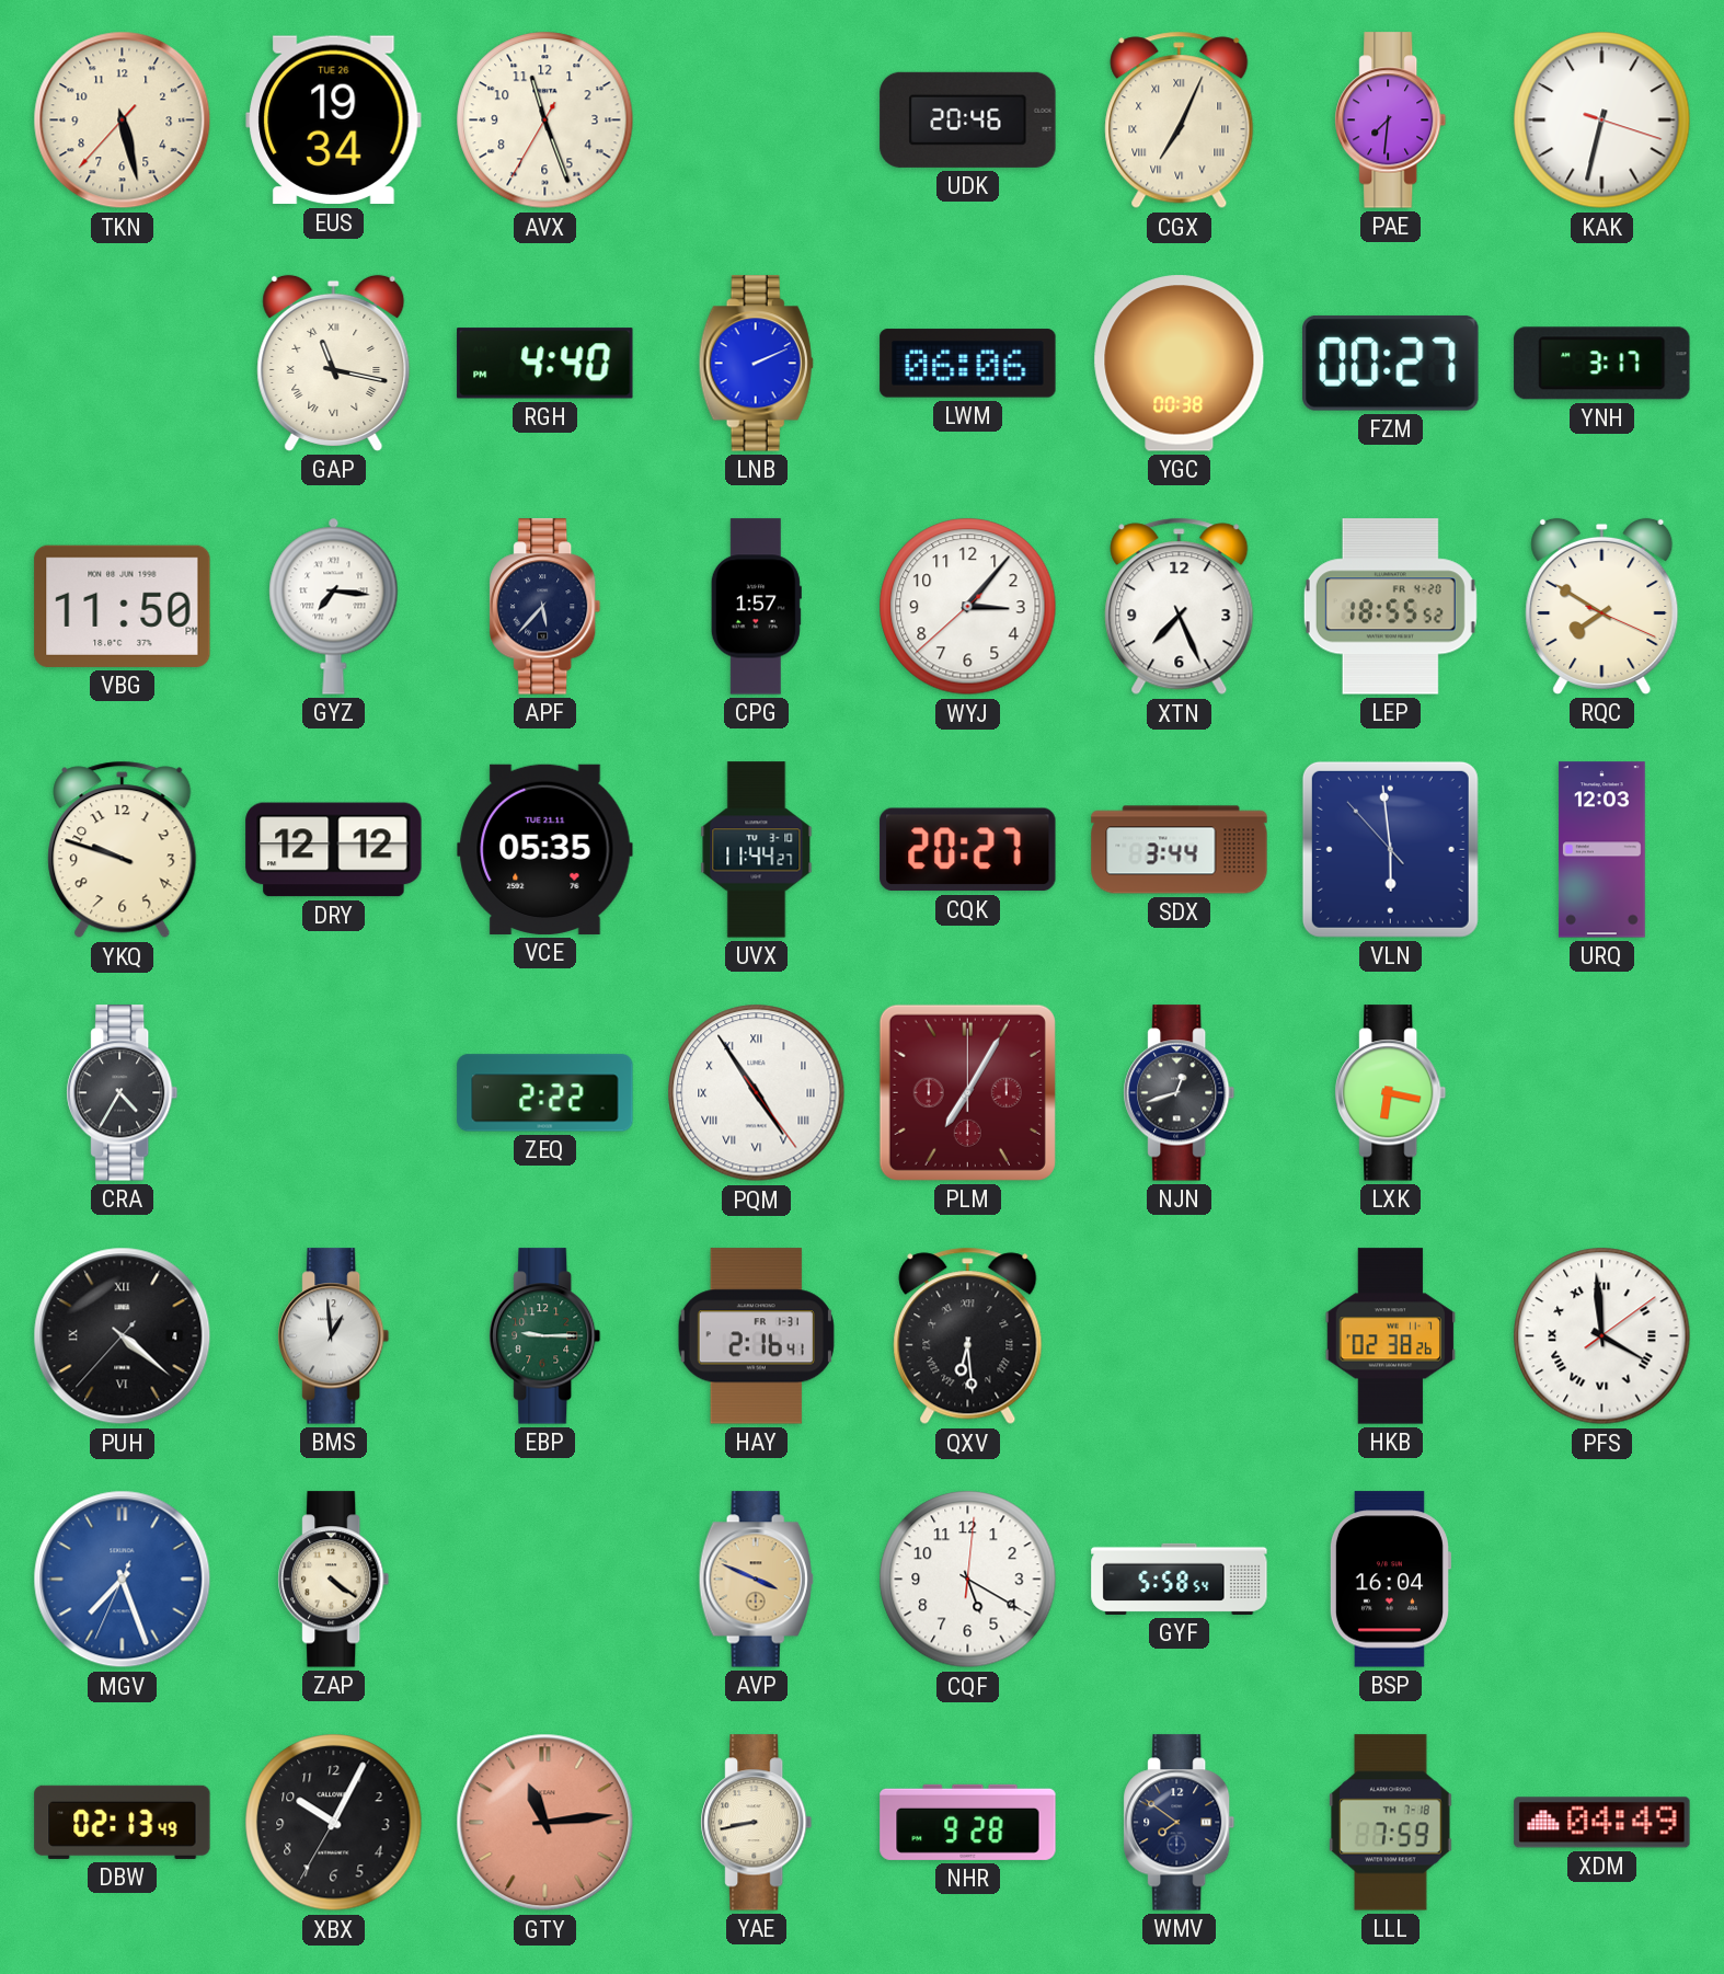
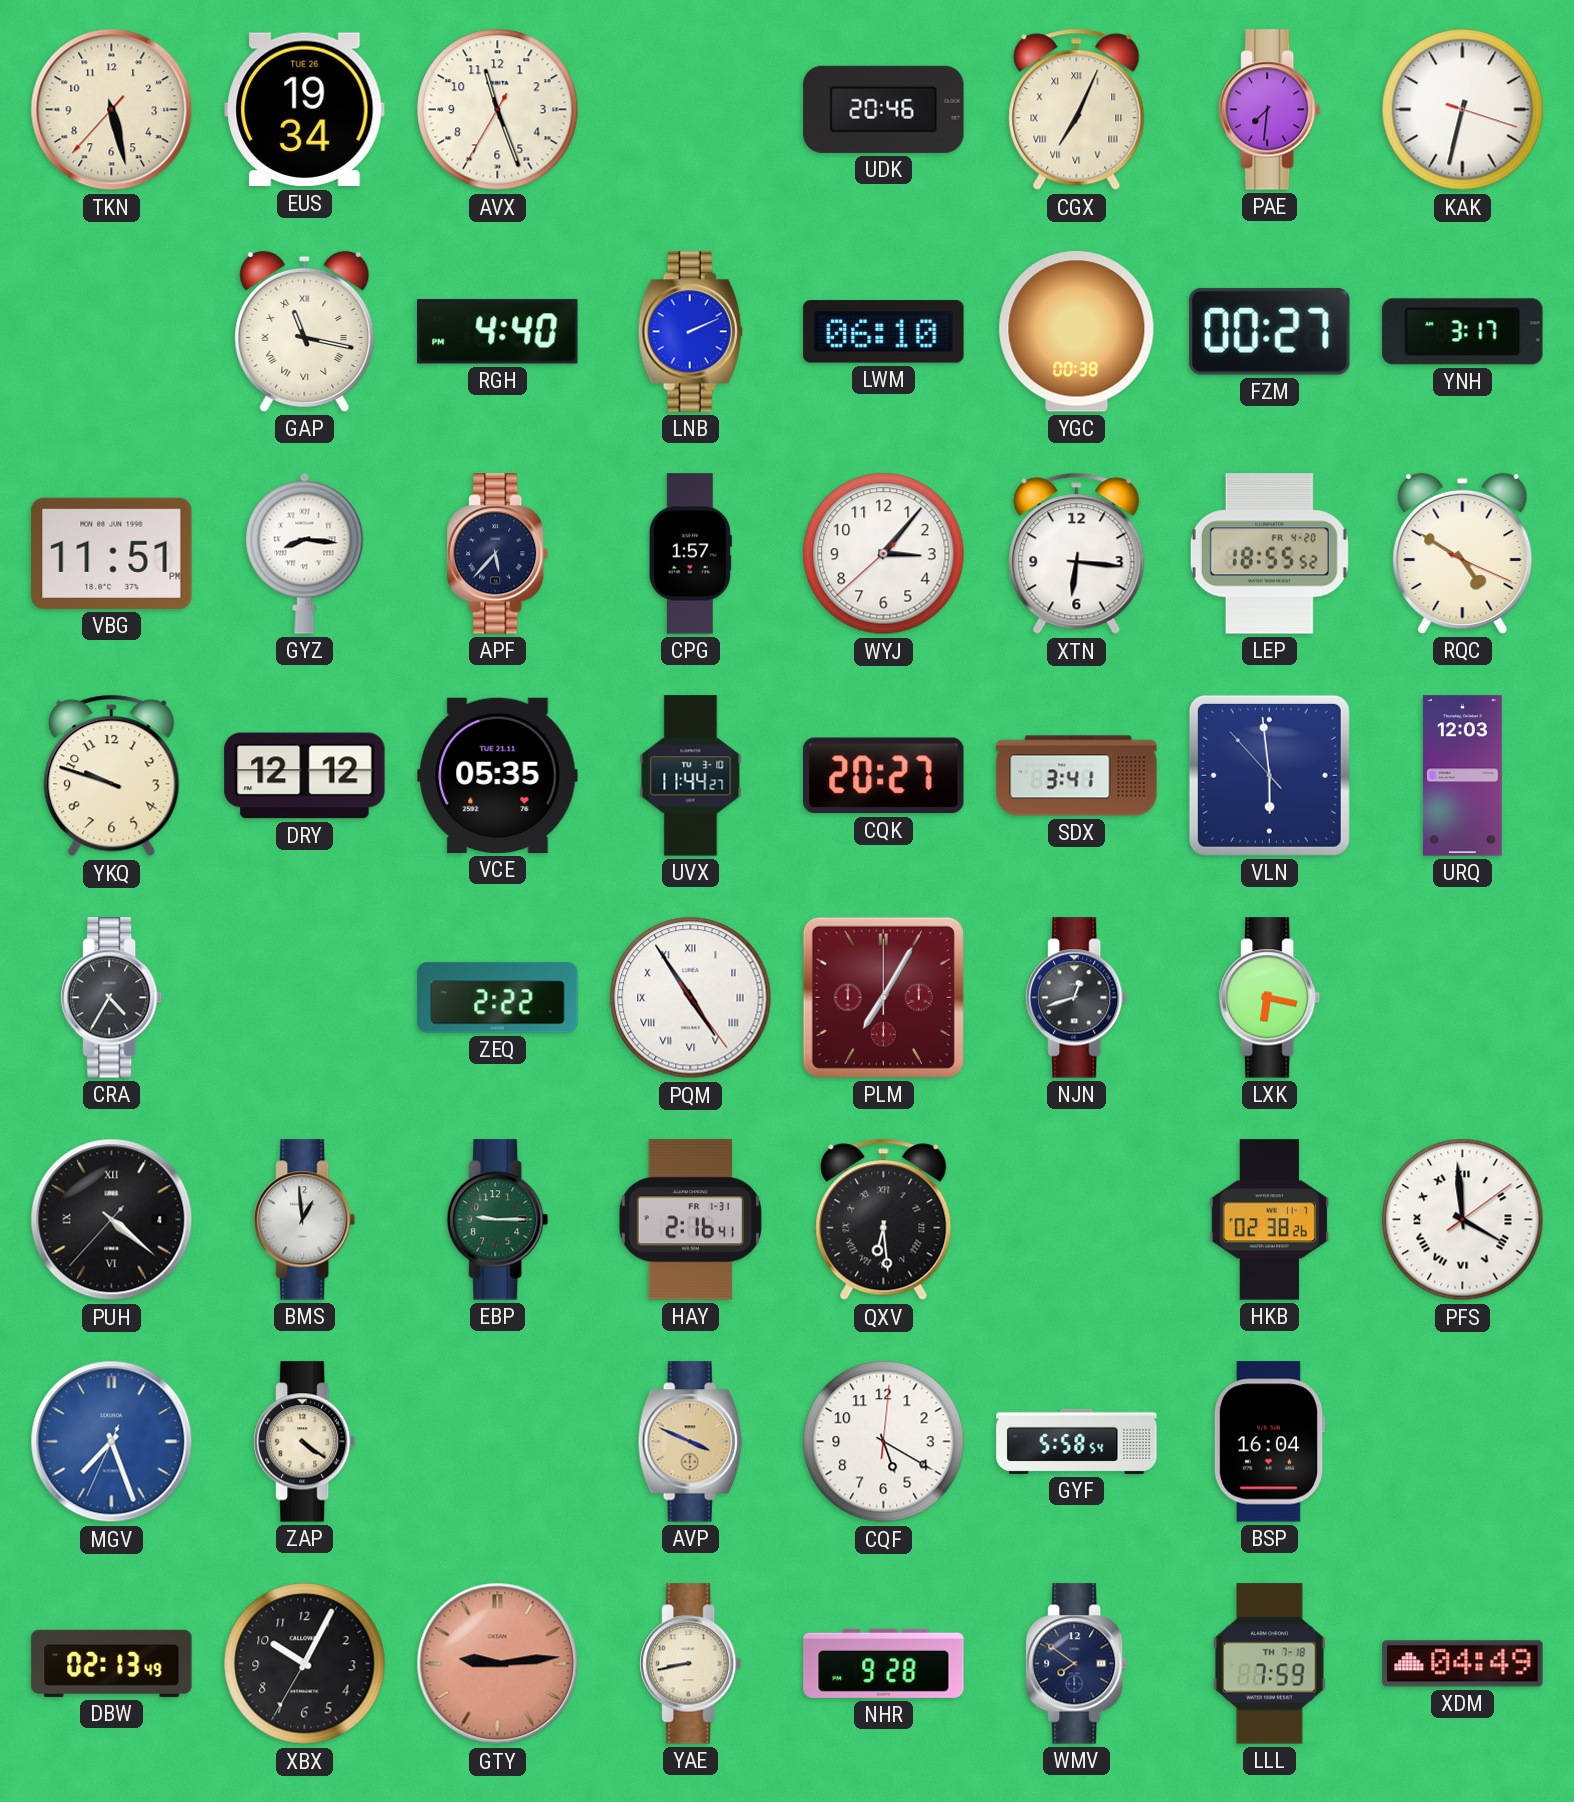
LWM: 06:06 -> 06:10
VBG: 11:50 -> 11:51
GYZ: 7:16 -> 8:16
XTN: 7:26 -> 6:16
RQC: 7:50 -> 4:50
SDX: 3:44 -> 3:41
GTY: 11:14 -> 9:14
